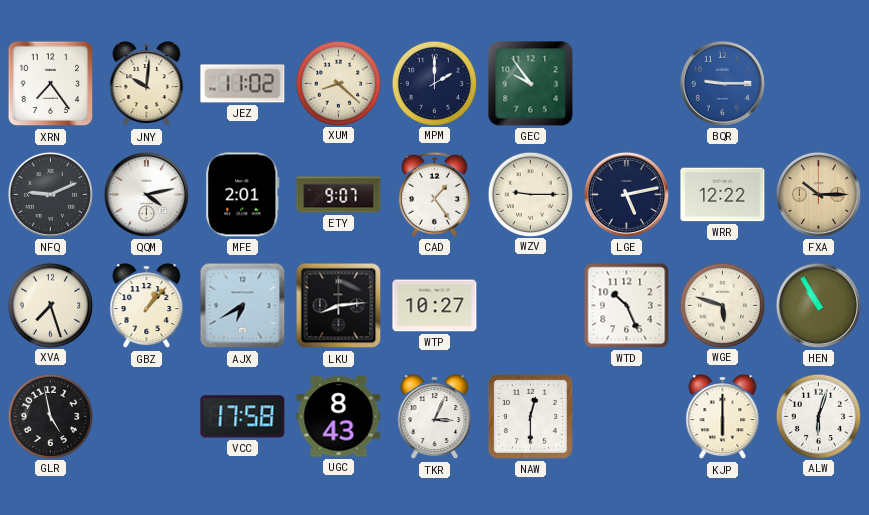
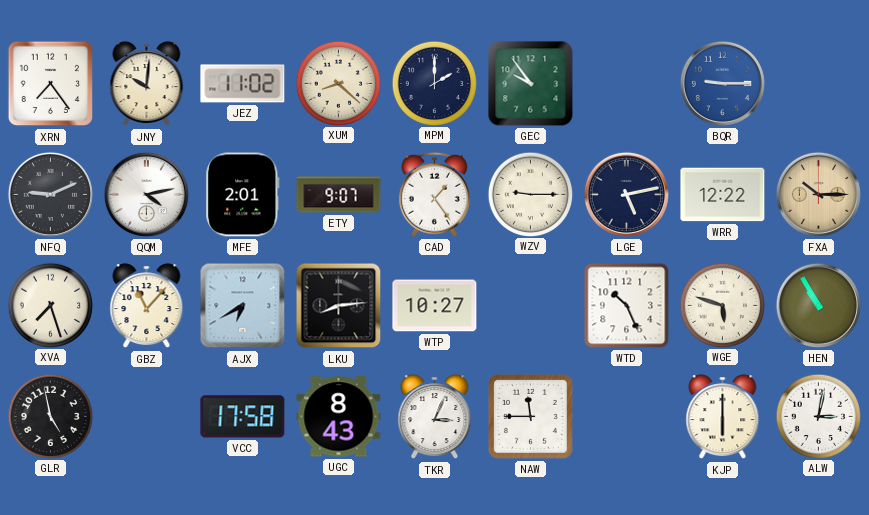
GBZ: 1:07 -> 11:07
NAW: 12:30 -> 11:45
ALW: 6:03 -> 3:02
